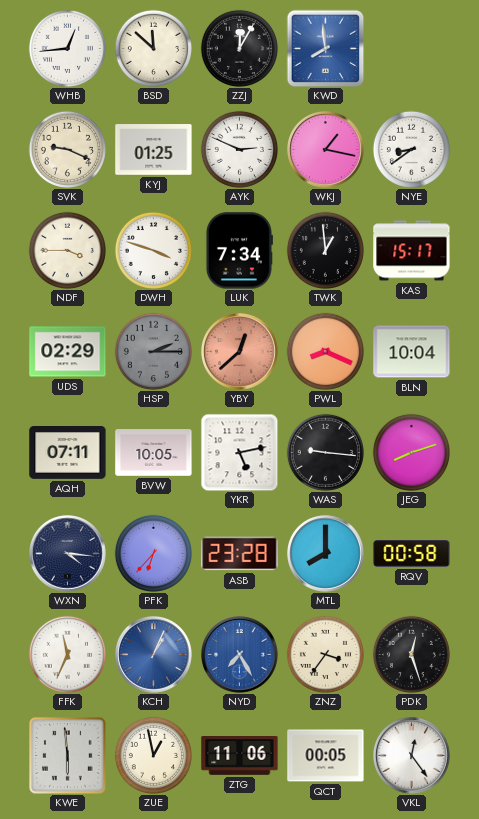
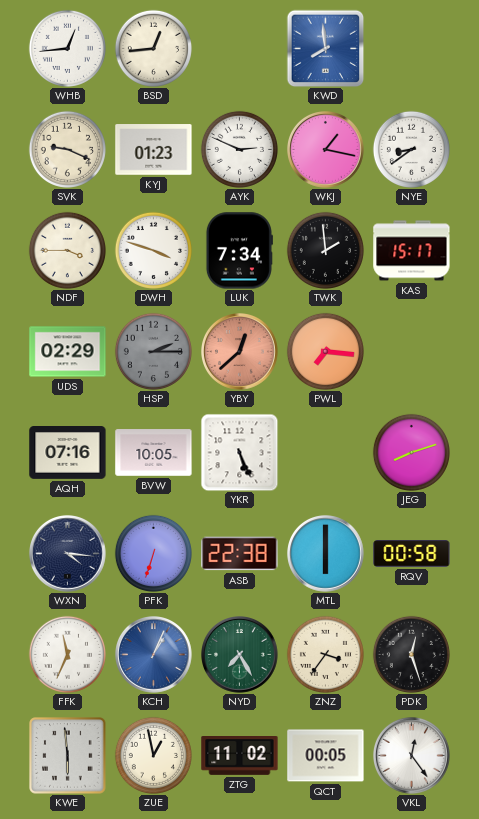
BSD: 11:52 -> 12:44
ZZJ: 12:05 -> none
KYJ: 01:25 -> 01:23
TWK: 12:59 -> 1:59
PWL: 8:19 -> 7:16
BLN: 10:04 -> none
AQH: 07:11 -> 07:16
YKR: 5:13 -> 5:26
WAS: 9:16 -> none
PFK: 6:37 -> 6:33
ASB: 23:28 -> 22:38
MTL: 8:00 -> 6:00
NYD dial: blue -> green
ZTG: 11:06 -> 11:02
